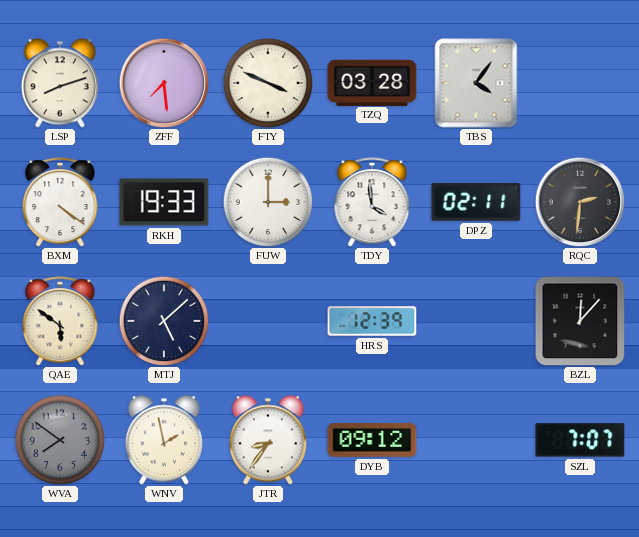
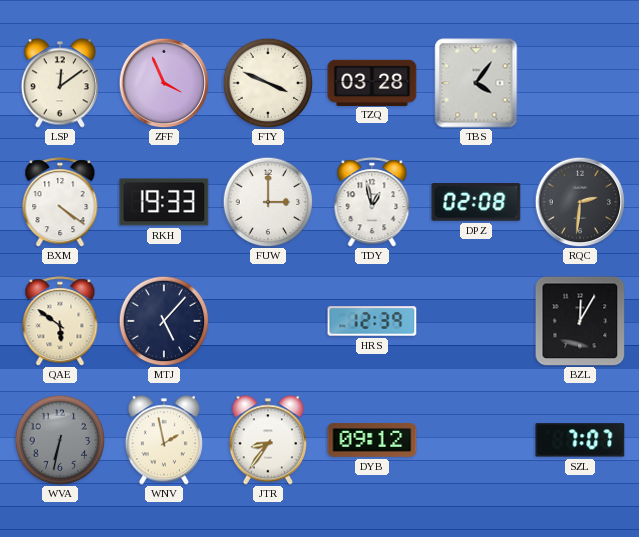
LSP: 8:12 -> 12:09
ZFF: 7:29 -> 3:56
TDY: 3:59 -> 12:58
DPZ: 02:11 -> 02:08
MTJ: 5:08 -> 5:07
BZL: 12:07 -> 12:05
WVA: 7:51 -> 6:32
